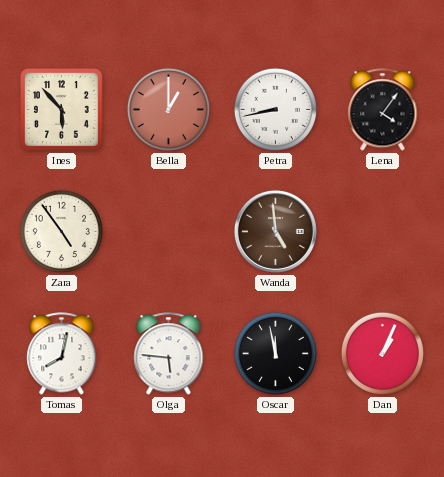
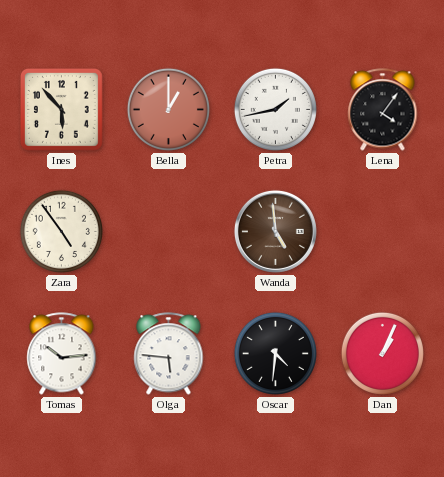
Petra: 8:43 -> 1:43
Tomas: 8:02 -> 10:14
Oscar: 11:58 -> 4:31
